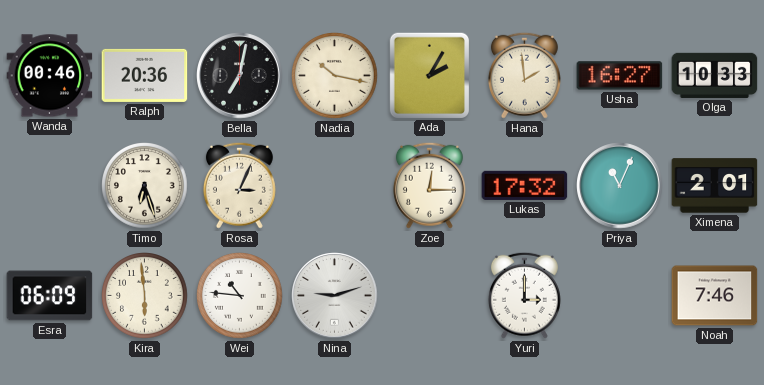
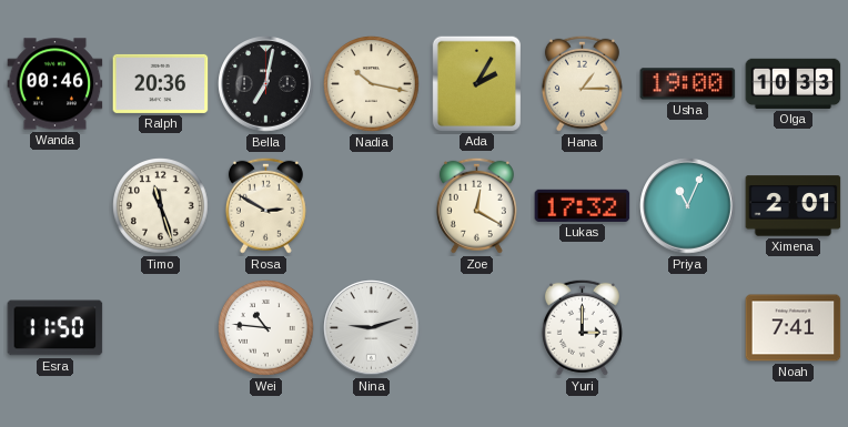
Hana: 1:59 -> 1:15
Usha: 16:27 -> 19:00
Timo: 6:27 -> 11:27
Rosa: 3:04 -> 2:50
Zoe: 12:15 -> 12:20
Esra: 06:09 -> 11:50
Kira: 5:59 -> none
Noah: 7:46 -> 7:41
